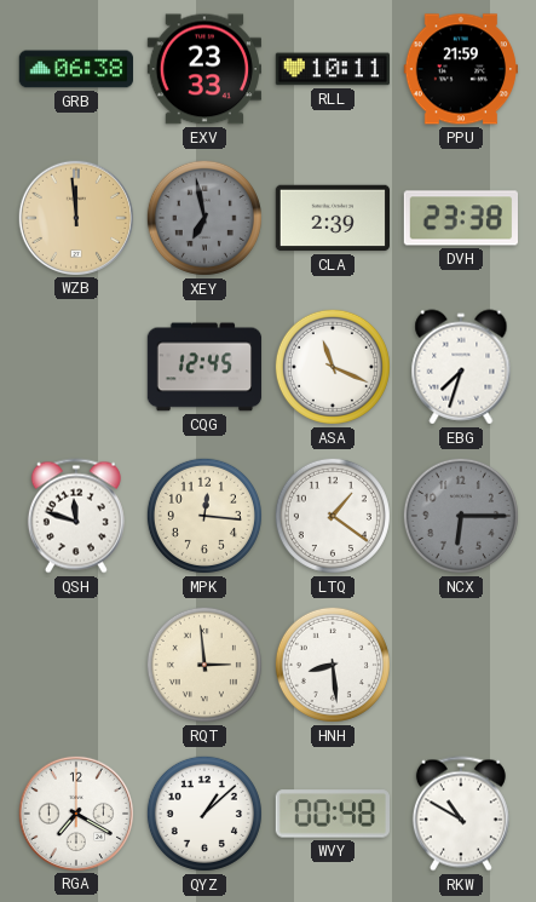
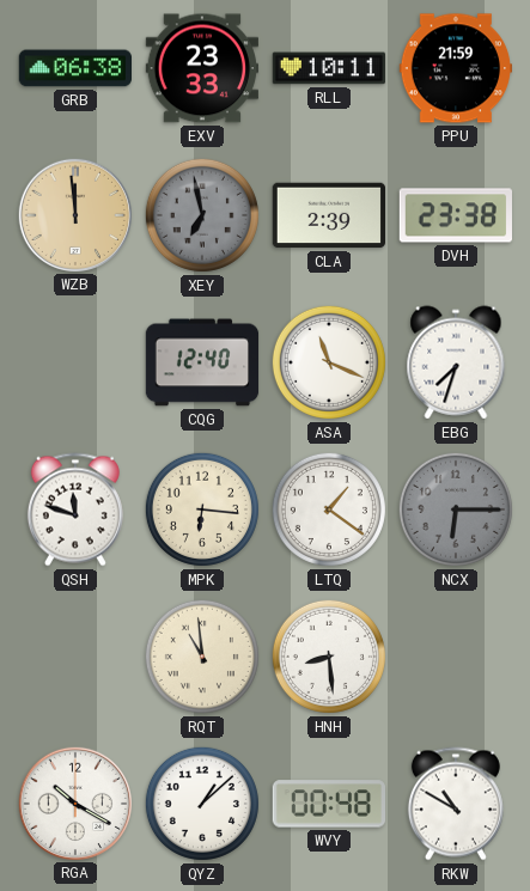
CQG: 12:45 -> 12:40
MPK: 12:16 -> 6:16
RQT: 2:59 -> 10:59
RGA: 7:20 -> 10:20
